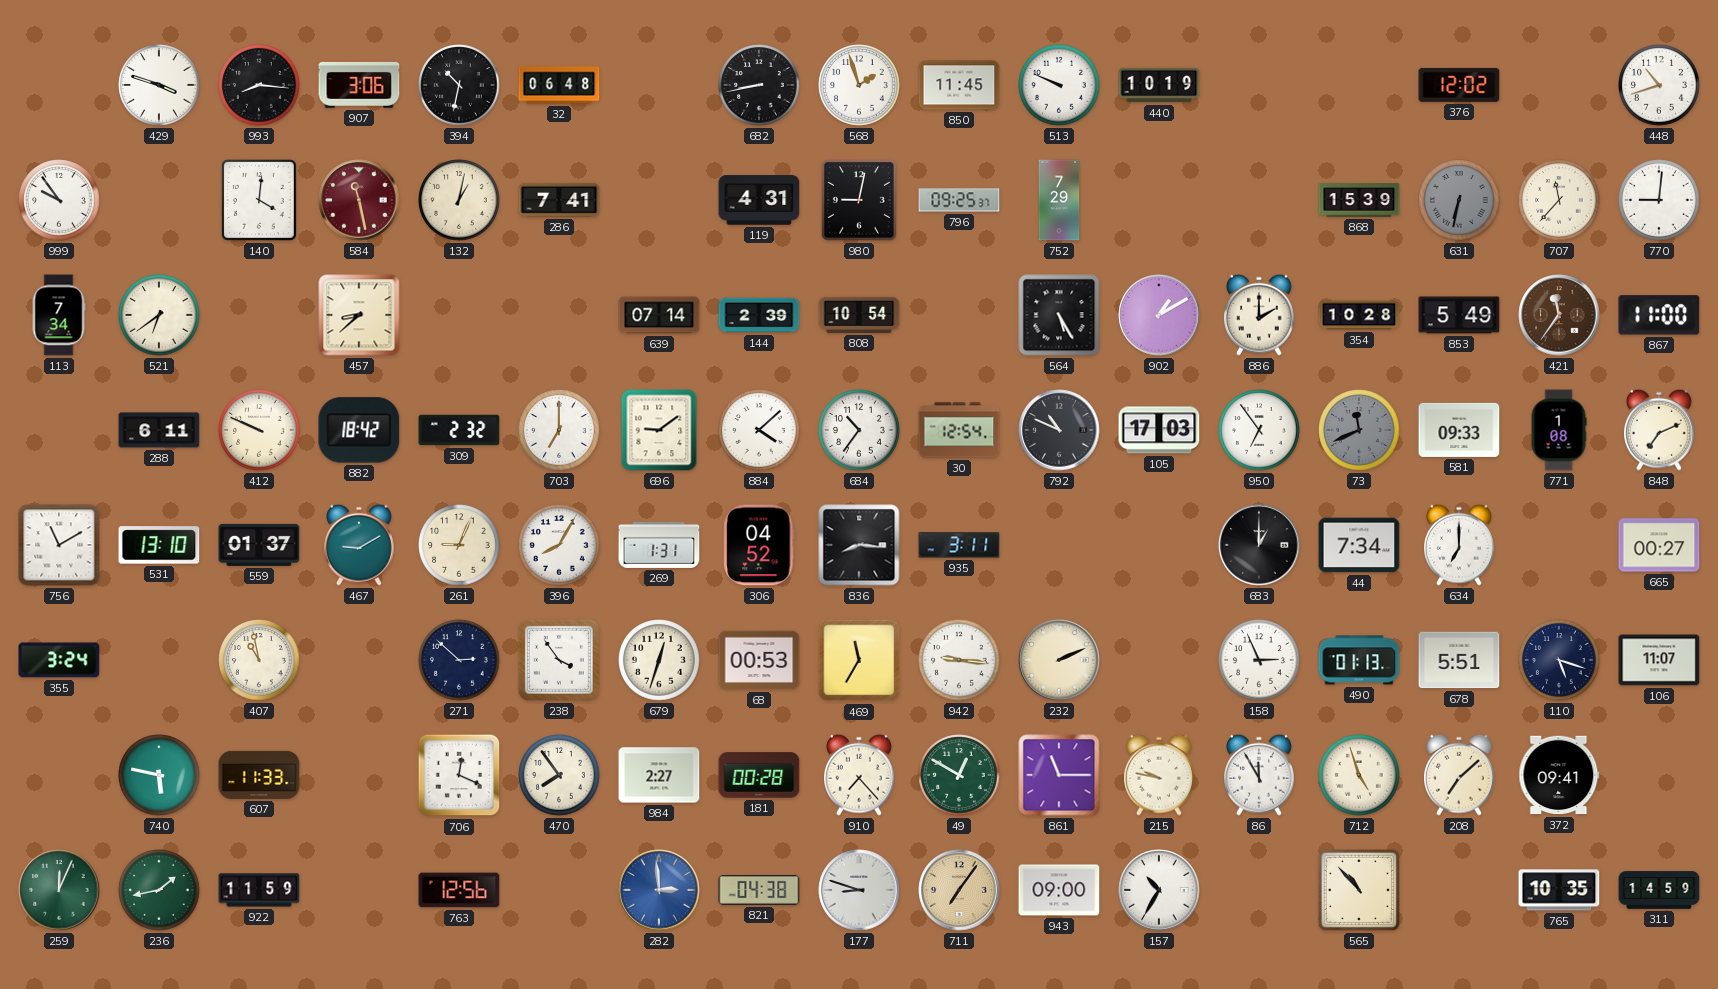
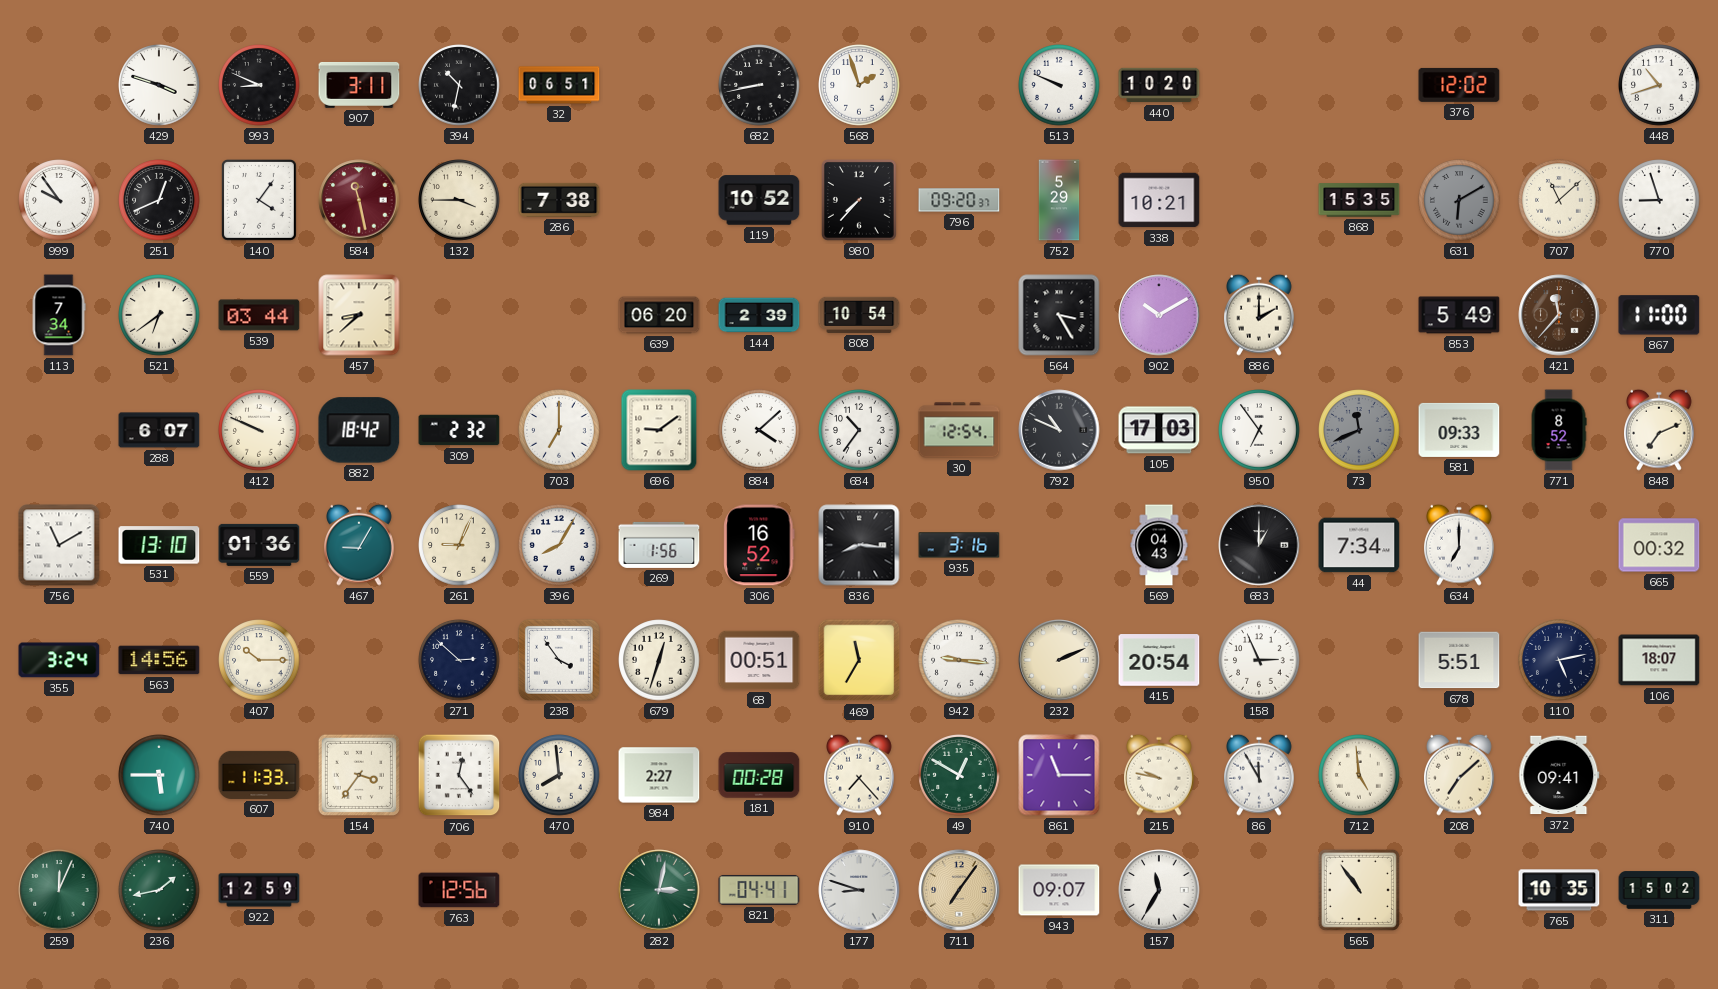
993: 8:16 -> 8:49
907: 3:06 -> 3:11
32: 06:48 -> 06:51
850: 11:45 -> none
440: 10:19 -> 10:20
251: none -> 12:41
140: 4:01 -> 4:06
132: 1:02 -> 3:45
286: 7:41 -> 7:38
119: 4:31 -> 10:52
980: 9:02 -> 7:37
796: 09:25 -> 09:20
752: 7:29 -> 5:29
338: none -> 10:21
868: 15:39 -> 15:35
631: 6:32 -> 6:10
707: 11:37 -> 11:08
770: 9:01 -> 8:57
539: none -> 03:44
639: 07:14 -> 06:20
564: 5:25 -> 3:25
902: 1:10 -> 10:10
354: 10:28 -> none
421: 11:36 -> 11:37
288: 6:11 -> 6:07
771: 1:08 -> 8:52
559: 01:37 -> 01:36
467: 9:10 -> 9:05
269: 1:31 -> 1:56
306: 04:52 -> 16:52
935: 3:11 -> 3:16
569: none -> 04:43
665: 00:27 -> 00:32
563: none -> 14:56
407: 10:58 -> 10:15
68: 00:53 -> 00:51
415: none -> 20:54
490: 01:13 -> none
110: 5:18 -> 5:13
106: 11:07 -> 18:07
740: 5:47 -> 5:45
154: none -> 3:36
706: 12:19 -> 12:24
470: 7:54 -> 7:59
712: 4:57 -> 4:59
922: 11:59 -> 12:59
282: 2:59 -> 3:02
282 dial: blue -> green
821: 04:38 -> 04:41
943: 09:00 -> 09:07
157: 10:35 -> 11:35
565: 10:53 -> 10:54
311: 14:59 -> 15:02
